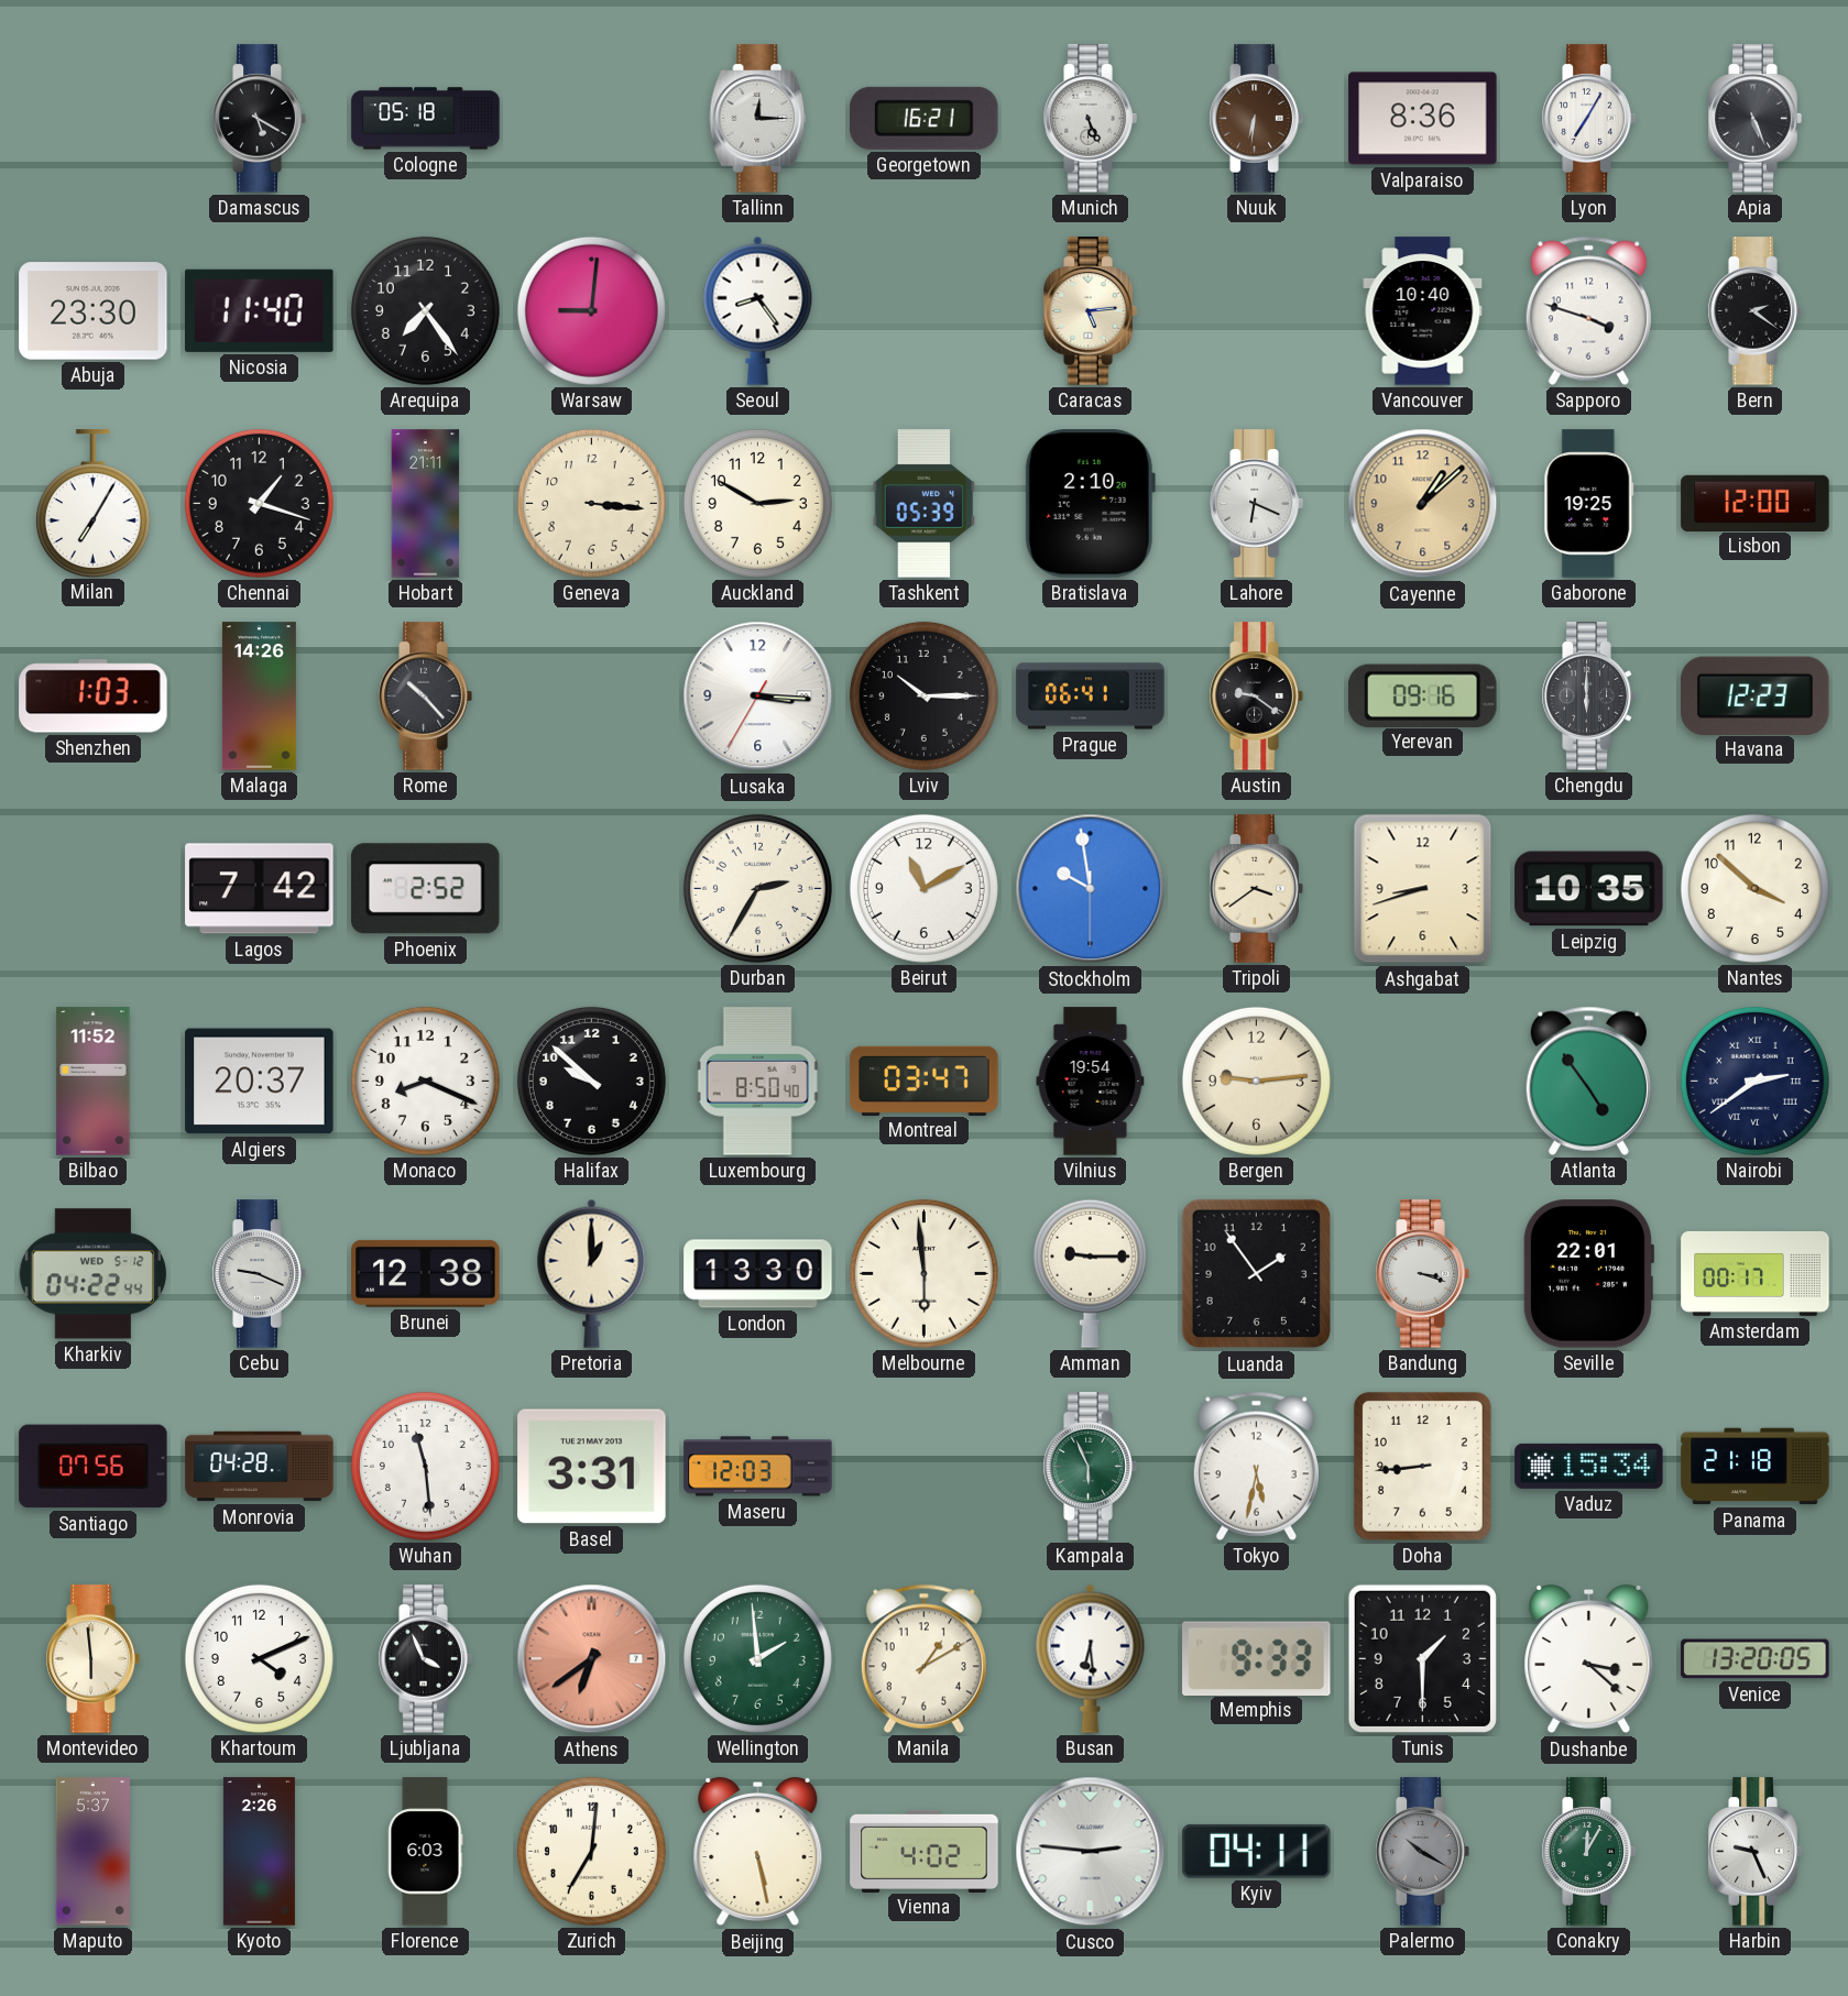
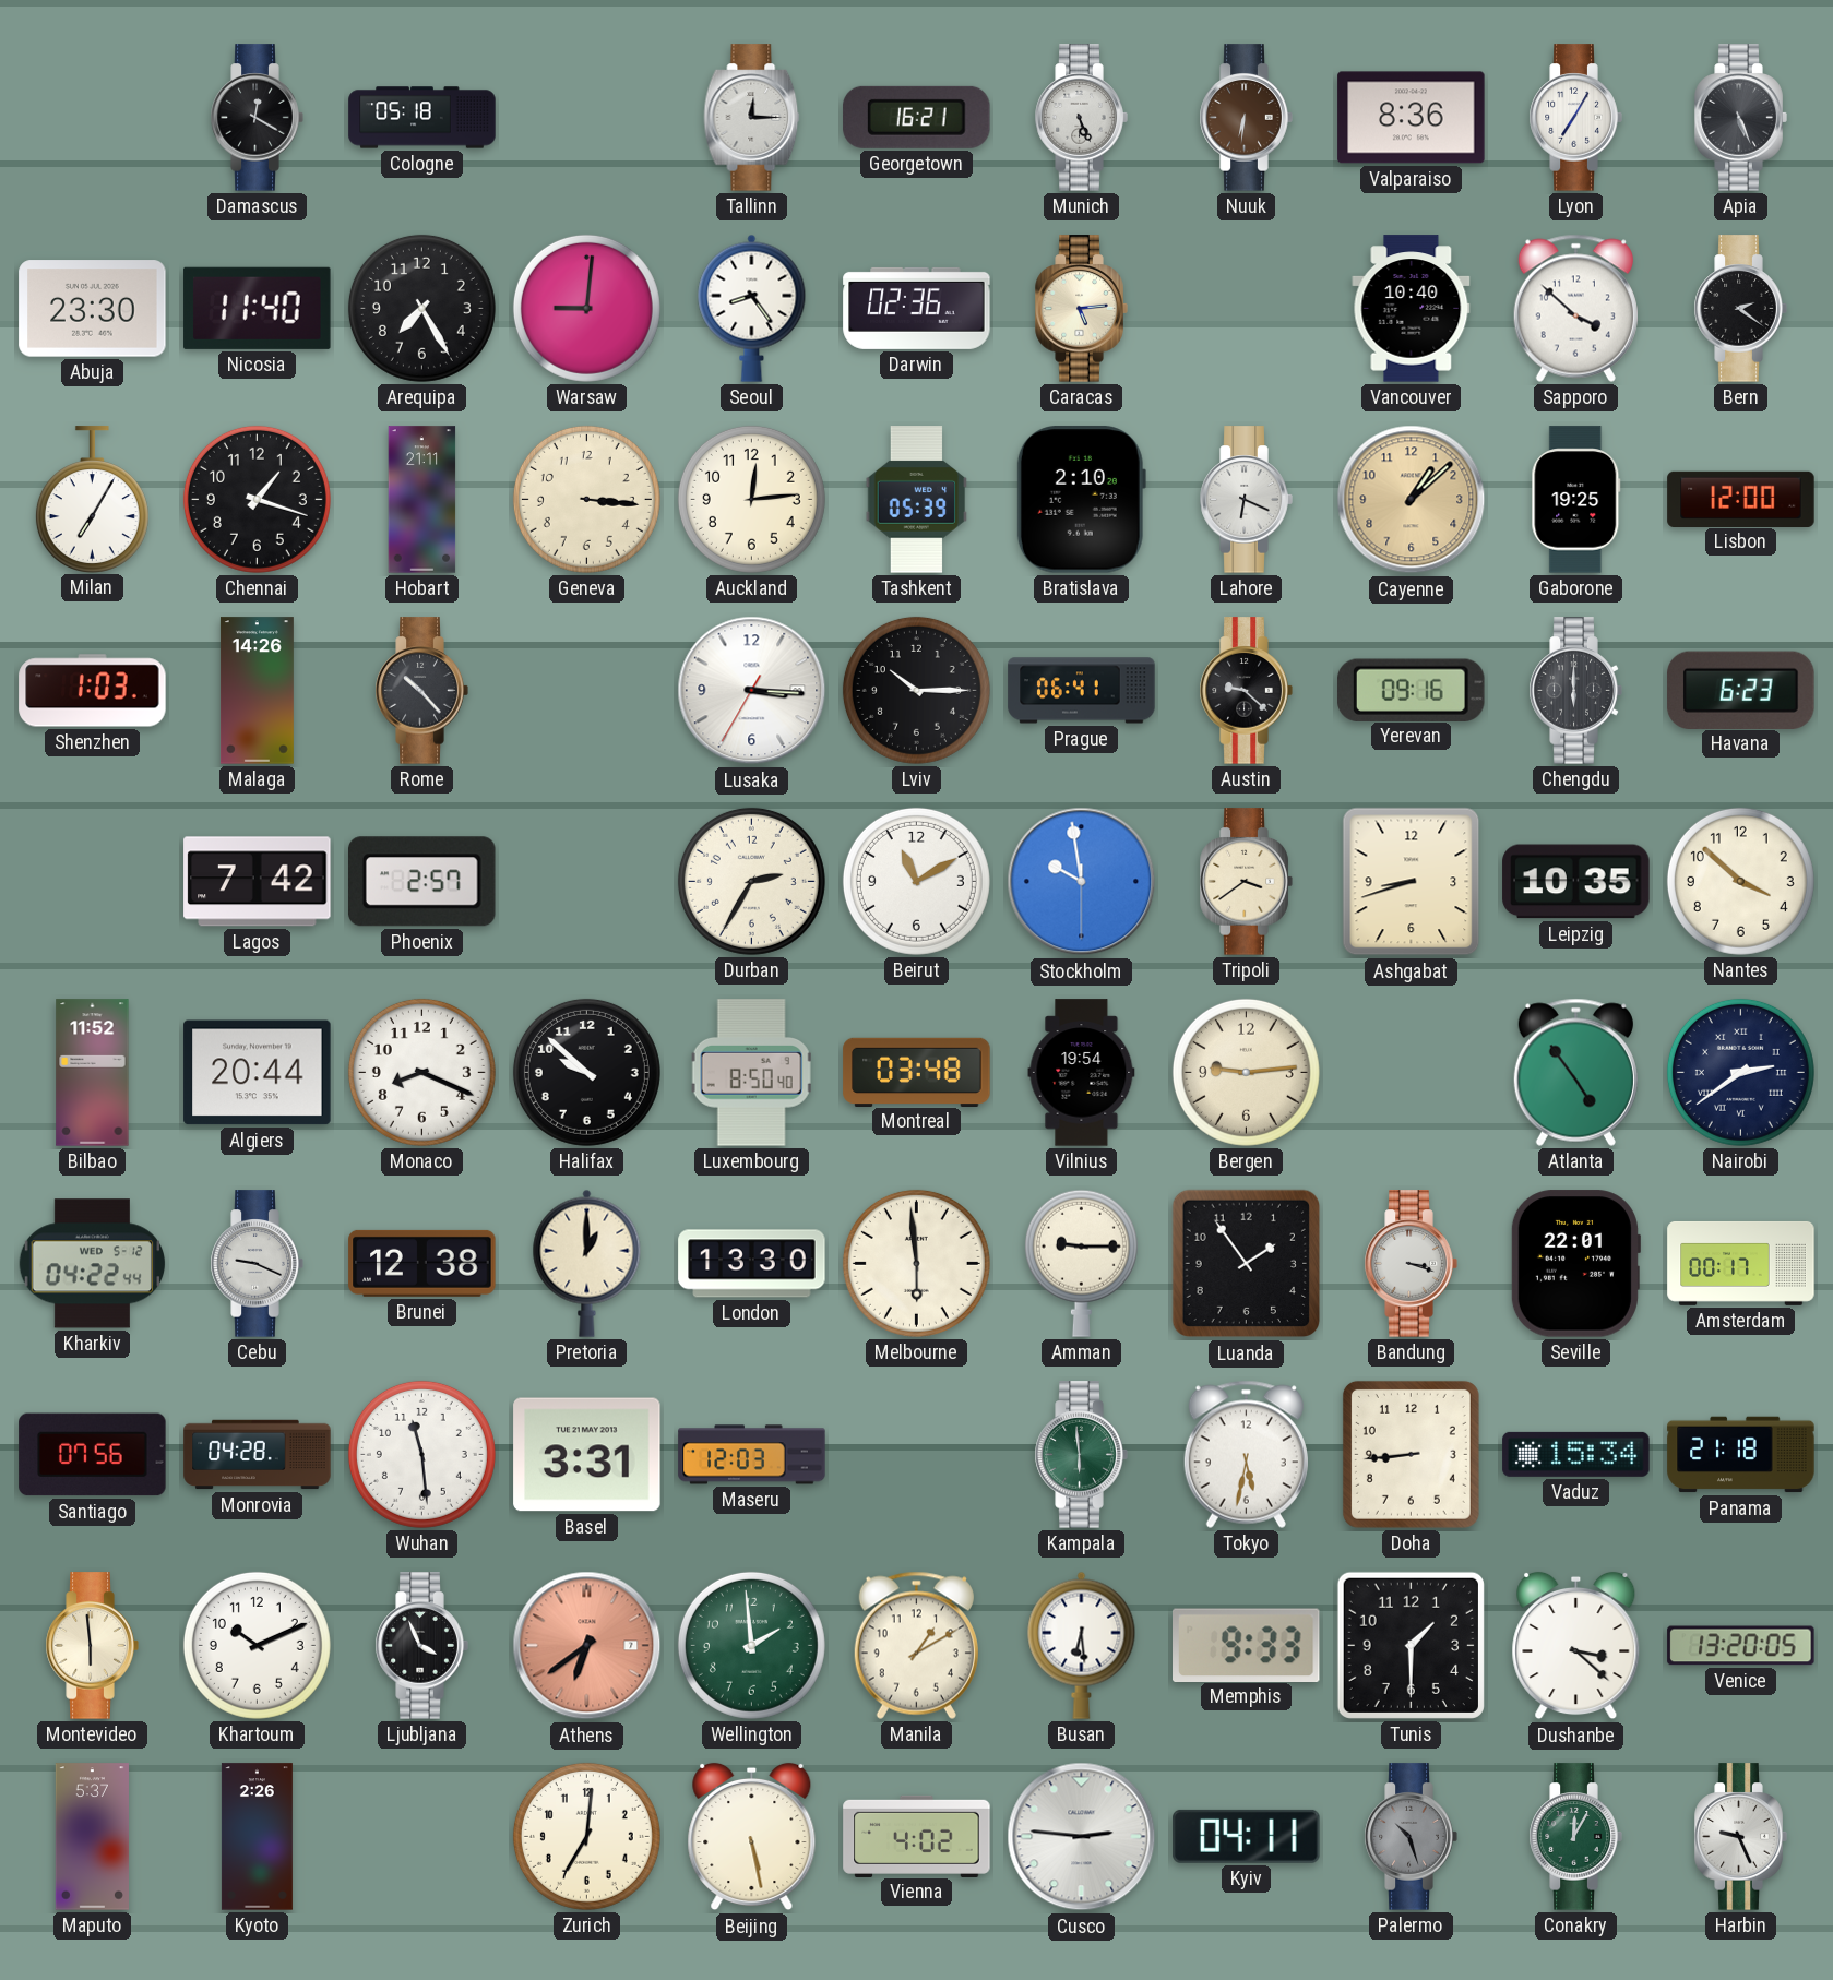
Damascus: 5:20 -> 12:20
Arequipa: 7:24 -> 7:25
Darwin: none -> 02:36
Sapporo: 3:48 -> 3:52
Auckland: 2:50 -> 12:14
Austin: 9:21 -> 9:22
Havana: 12:23 -> 6:23
Phoenix: 2:52 -> 2:57
Algiers: 20:37 -> 20:44
Montreal: 03:47 -> 03:48
Kampala: 5:56 -> 5:59
Khartoum: 4:11 -> 10:11
Florence: 6:03 -> none
Palermo: 10:20 -> 10:27
